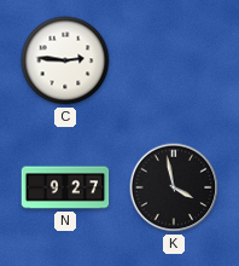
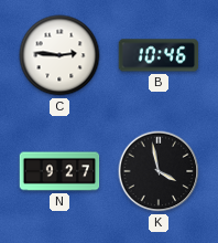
B: none -> 10:46
